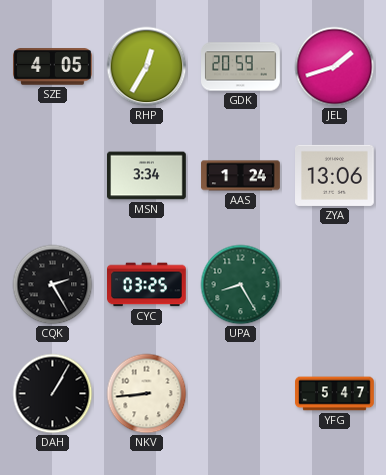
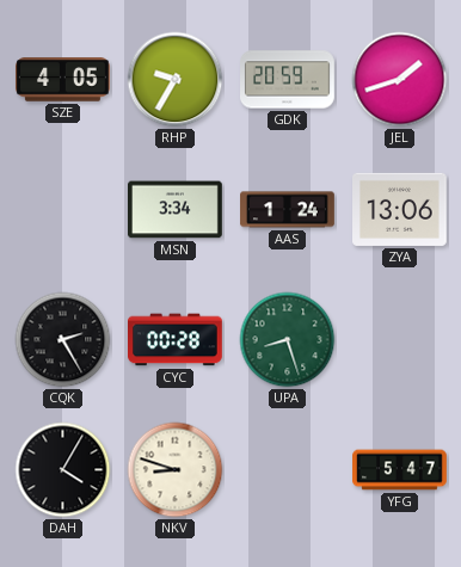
RHP: 12:35 -> 9:35
CYC: 03:25 -> 00:28
UPA: 8:25 -> 8:27
DAH: 1:05 -> 4:05
NKV: 8:44 -> 8:48
